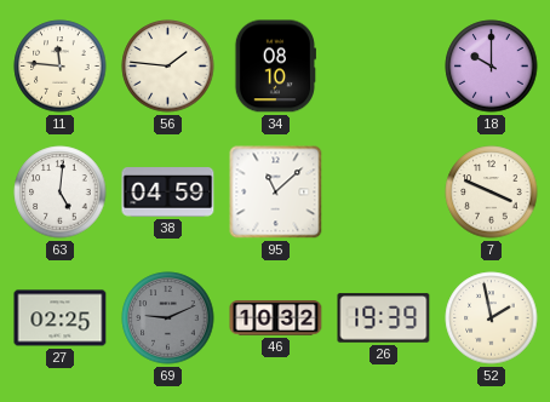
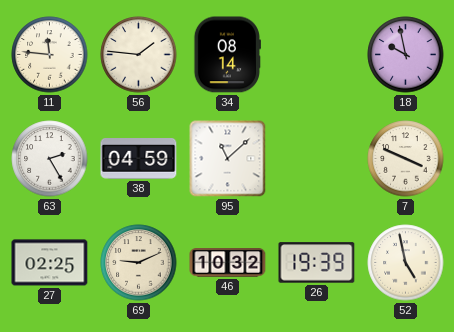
34: 08:10 -> 08:14
18: 10:00 -> 9:58
63: 5:01 -> 2:25
69 dial: grey -> cream
52: 1:58 -> 4:58
